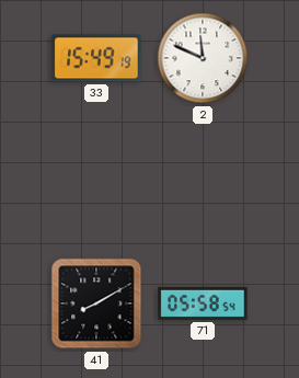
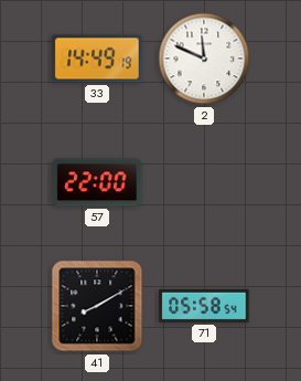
33: 15:49 -> 14:49
57: none -> 22:00
